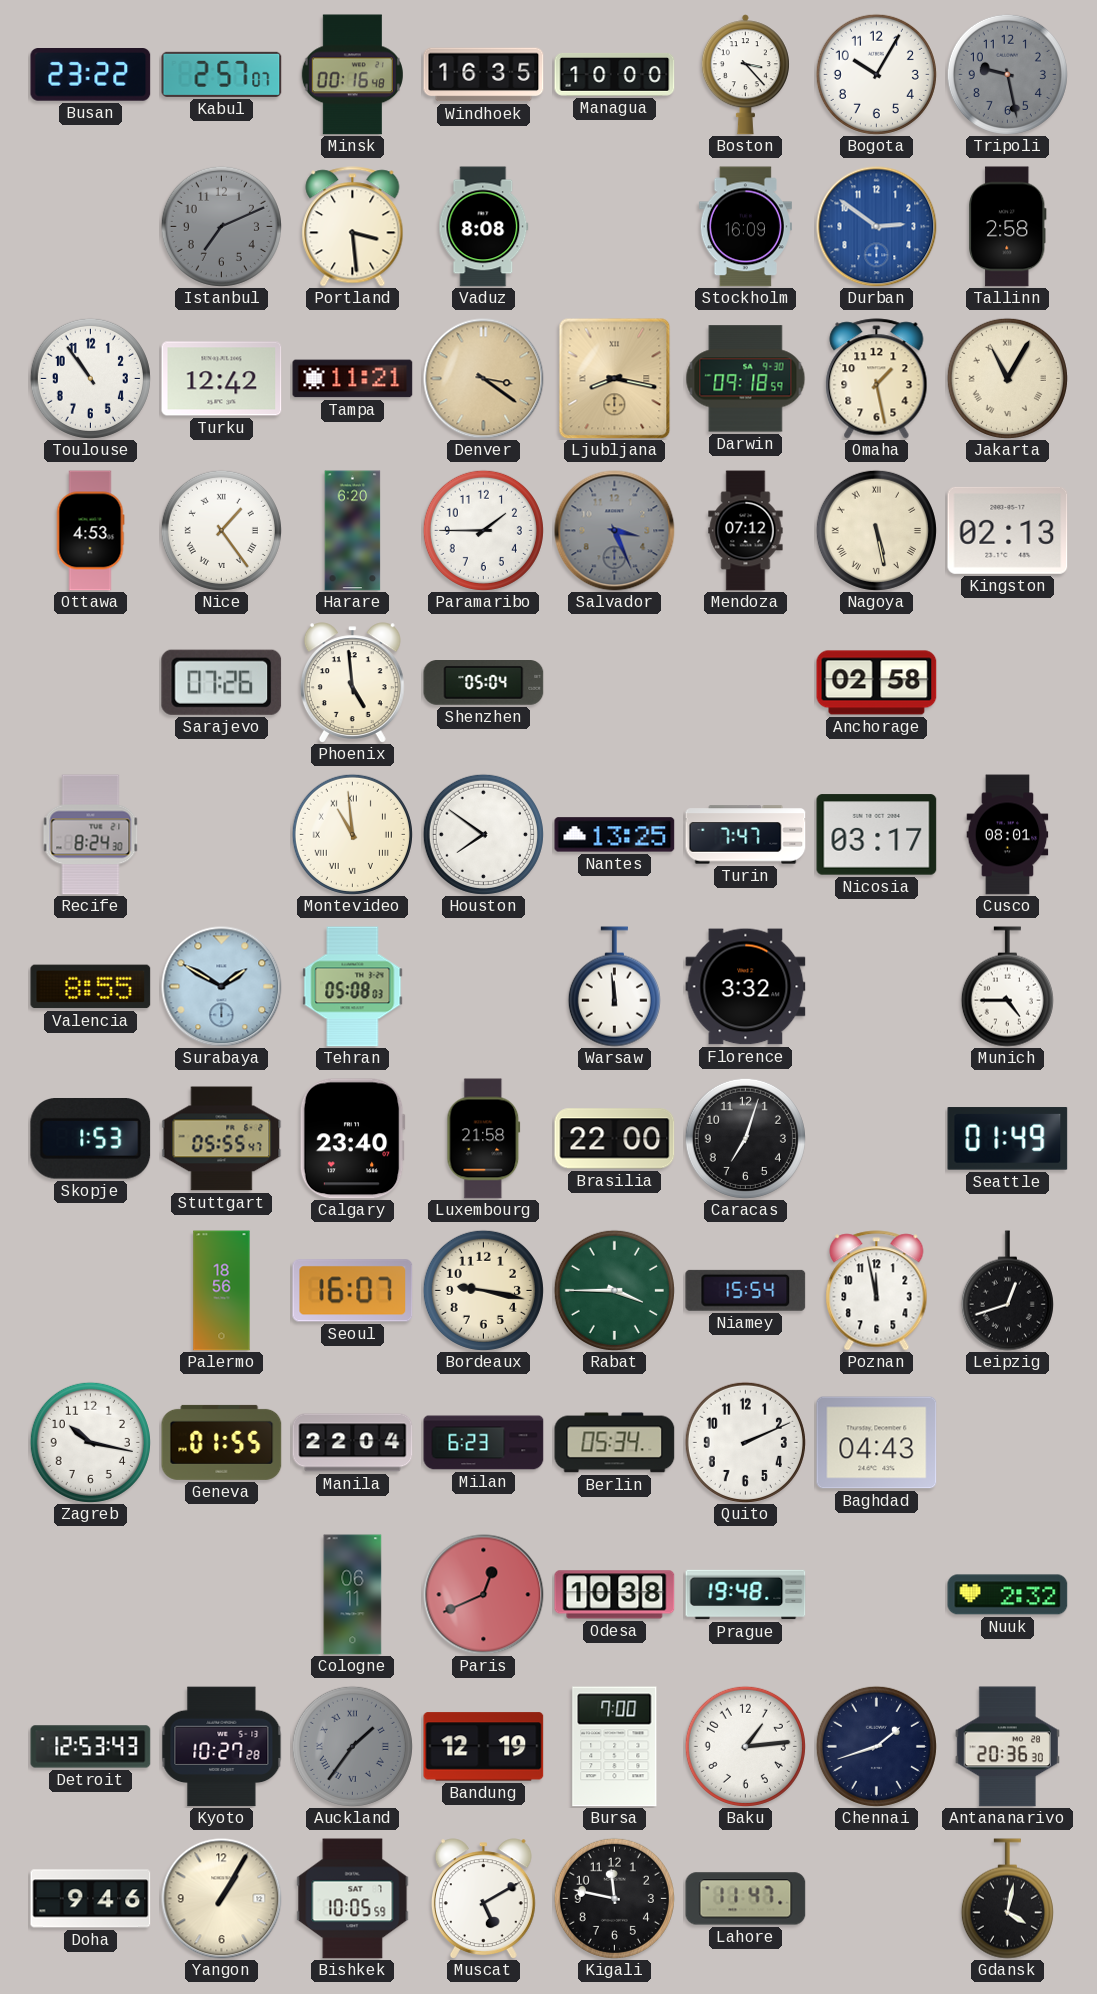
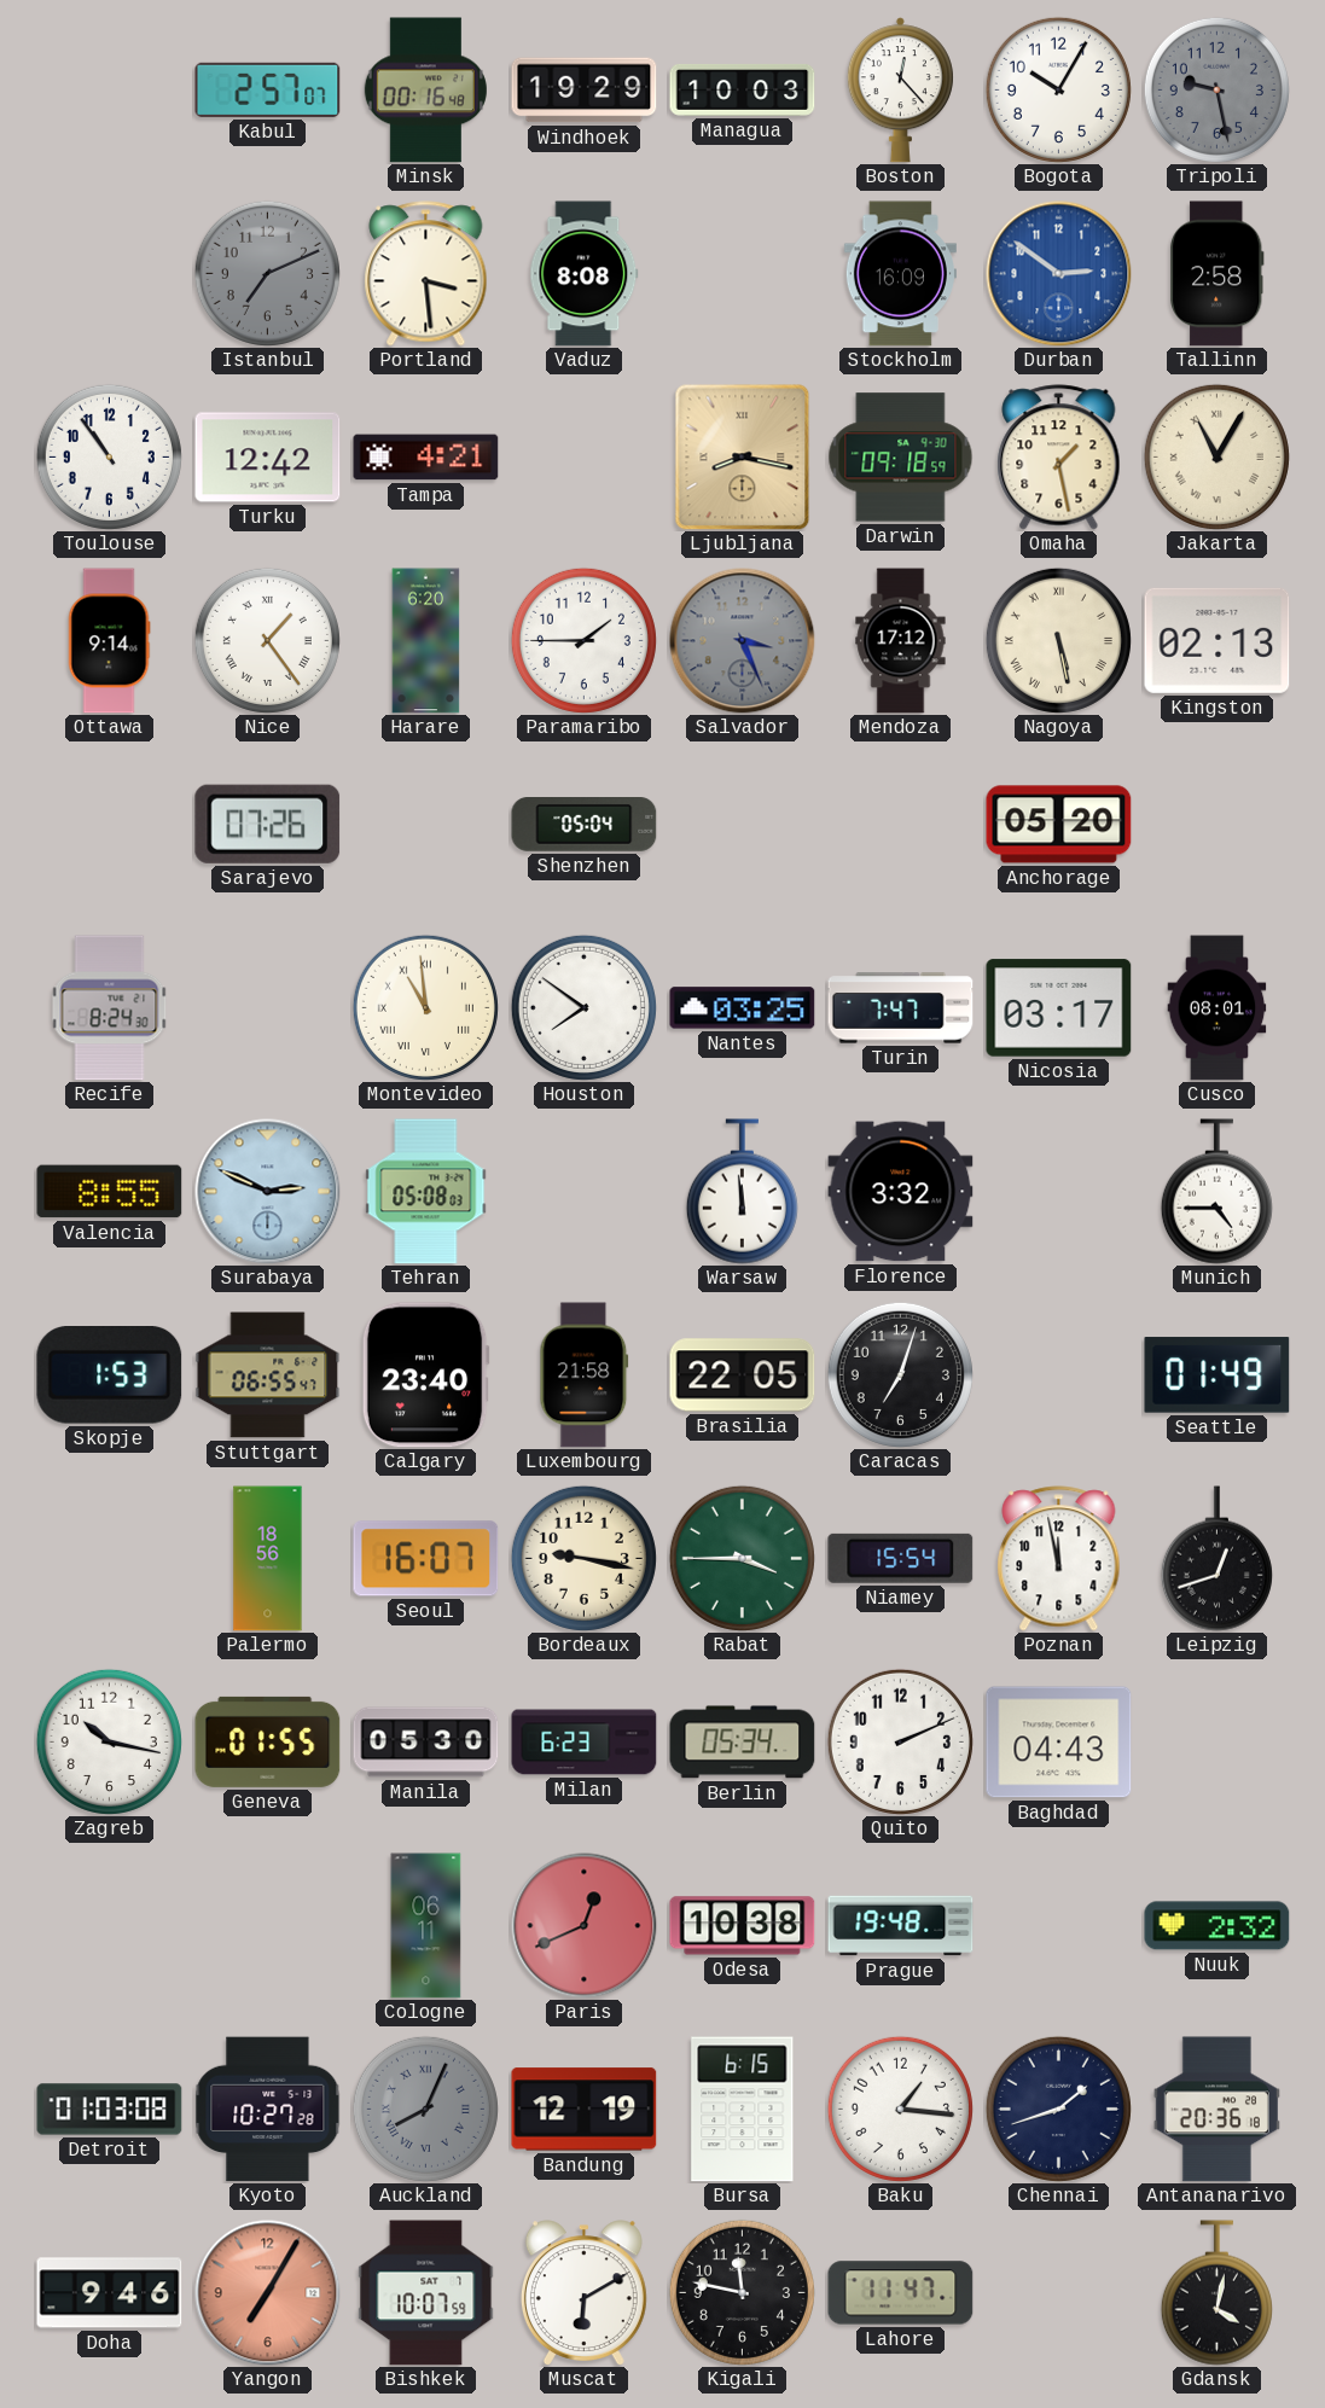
Busan: 23:22 -> none
Windhoek: 16:35 -> 19:29
Managua: 10:00 -> 10:03
Boston: 3:23 -> 12:23
Tampa: 11:21 -> 4:21
Denver: 3:21 -> none
Ottawa: 4:53 -> 9:14
Mendoza: 07:12 -> 17:12
Phoenix: 4:59 -> none
Anchorage: 02:58 -> 05:20
Nantes: 13:25 -> 03:25
Surabaya: 1:50 -> 2:49
Stuttgart: 05:55 -> 06:55
Brasilia: 22:00 -> 22:05
Manila: 22:04 -> 05:30
Detroit: 12:53 -> 01:03
Auckland: 1:36 -> 8:04
Bursa: 7:00 -> 6:15
Baku: 1:14 -> 1:16
Antananarivo: 20:36:30 -> 20:36:18
Yangon: 1:05 -> 7:05
Yangon dial: cream -> salmon
Bishkek: 10:05 -> 10:07
Muscat: 5:10 -> 6:10
